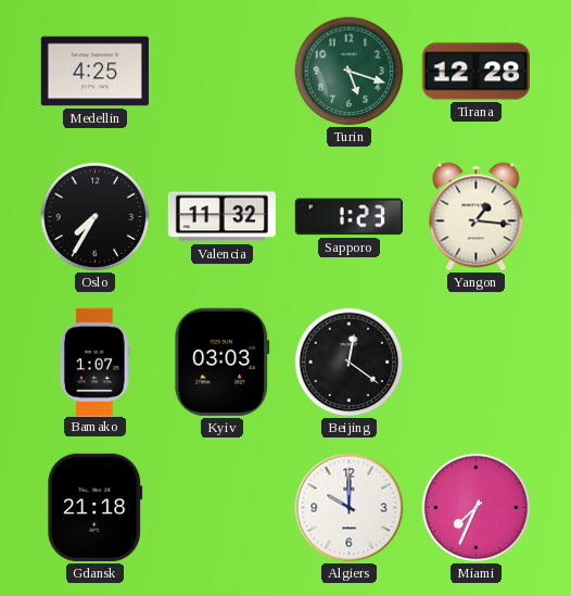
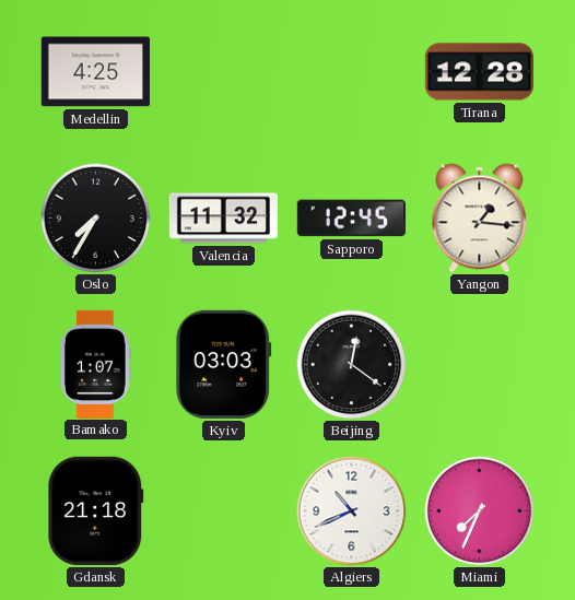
Turin: 5:18 -> none
Sapporo: 1:23 -> 12:45
Algiers: 10:00 -> 10:41
